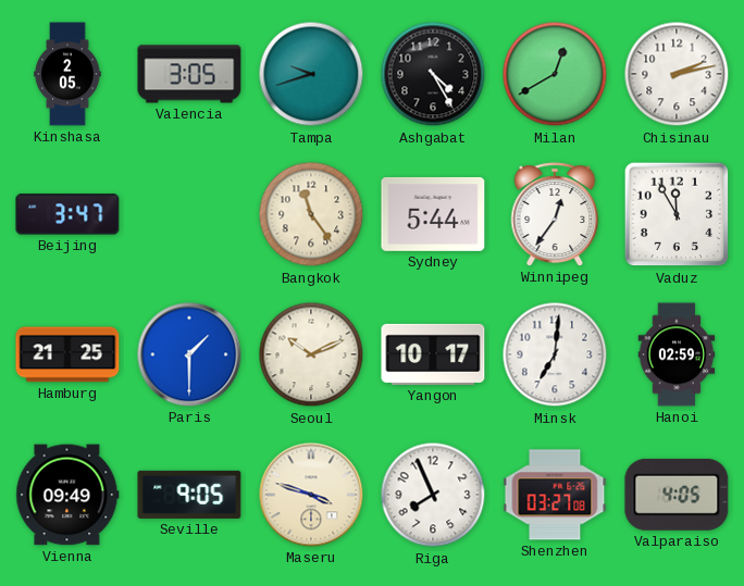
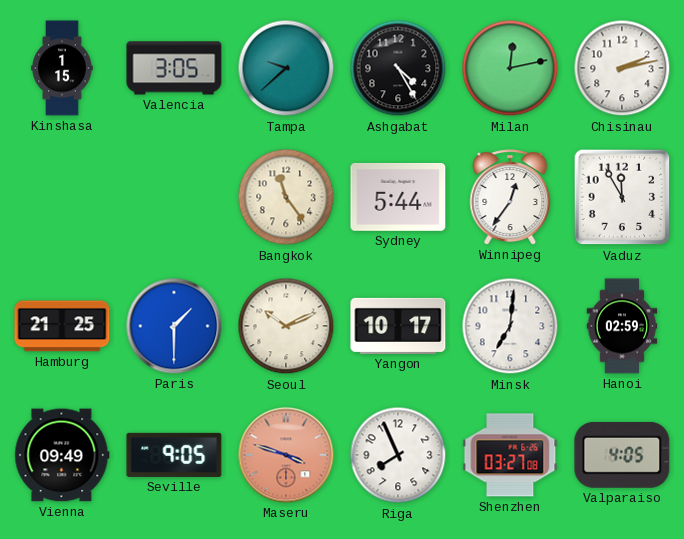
Kinshasa: 2:05 -> 1:15
Tampa: 9:42 -> 9:38
Milan: 12:40 -> 12:13
Beijing: 3:47 -> none
Maseru dial: cream -> salmon
